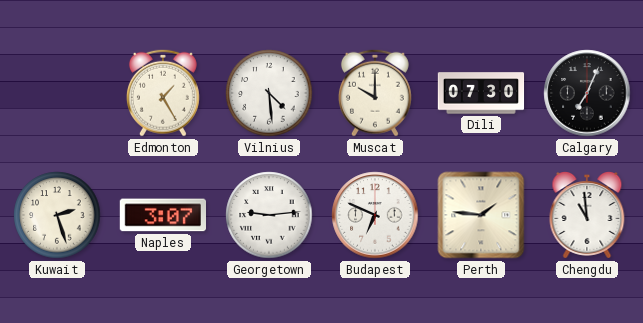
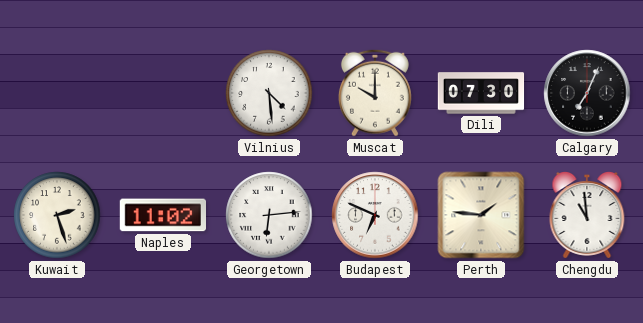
Edmonton: 1:25 -> none
Naples: 3:07 -> 11:02
Georgetown: 9:14 -> 6:14
